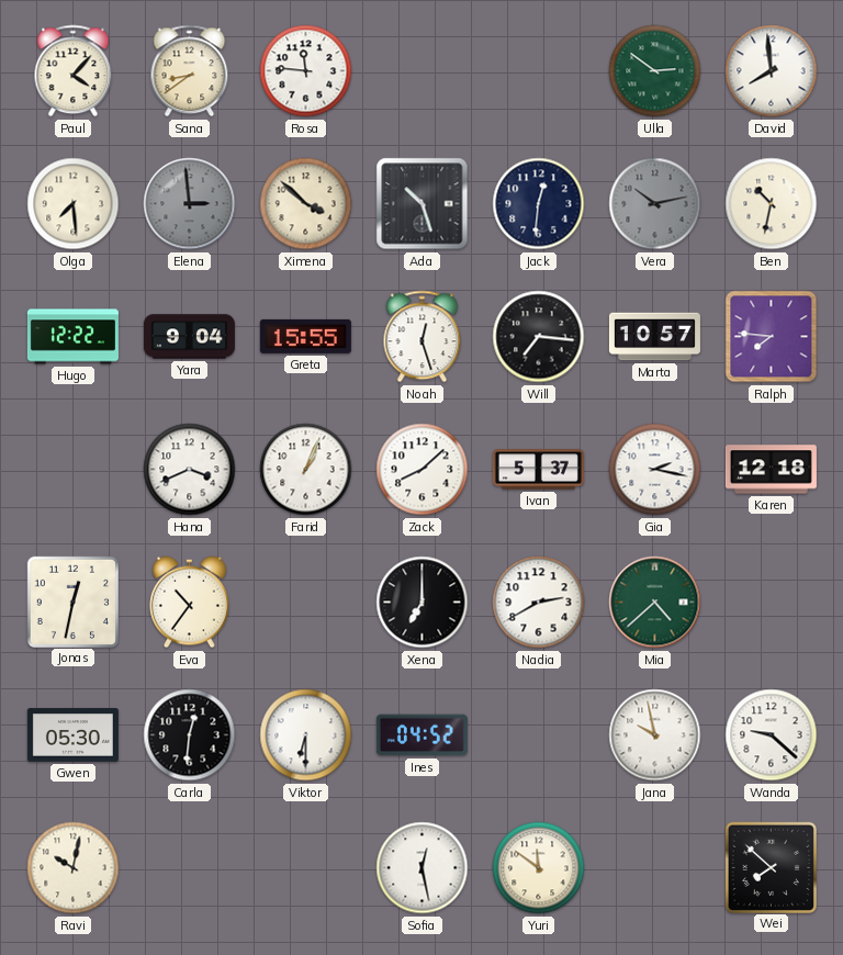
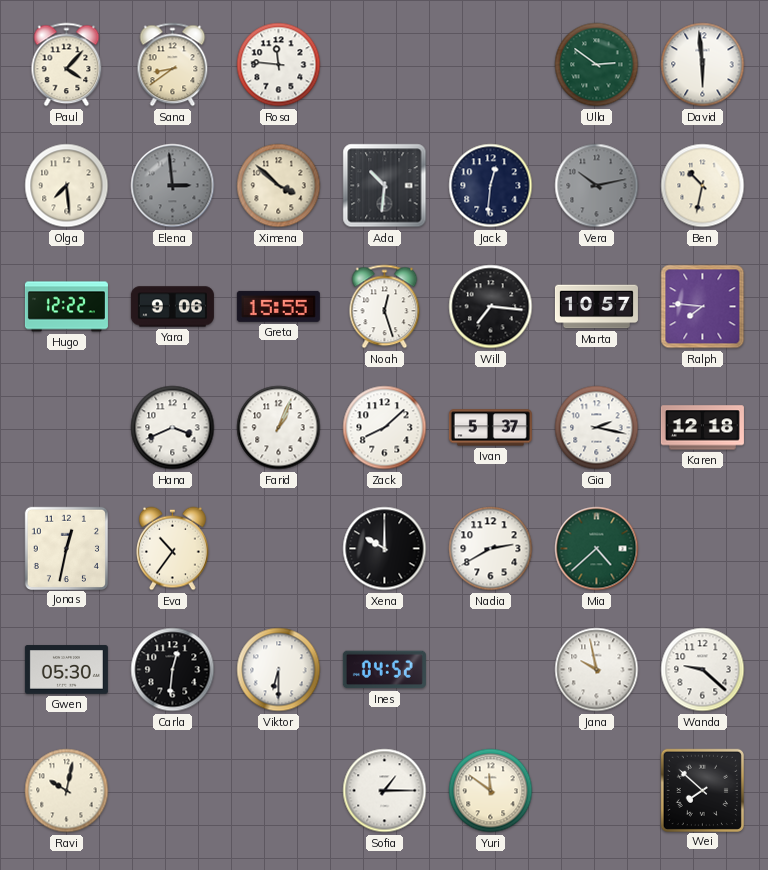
David: 7:59 -> 5:59
Ada: 10:27 -> 10:31
Yara: 9:04 -> 9:06
Xena: 7:00 -> 10:00
Sofia: 12:28 -> 1:15
